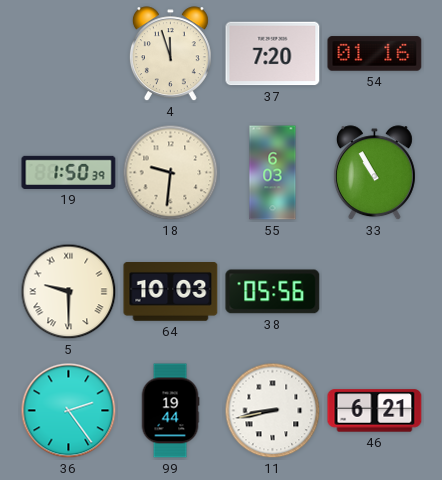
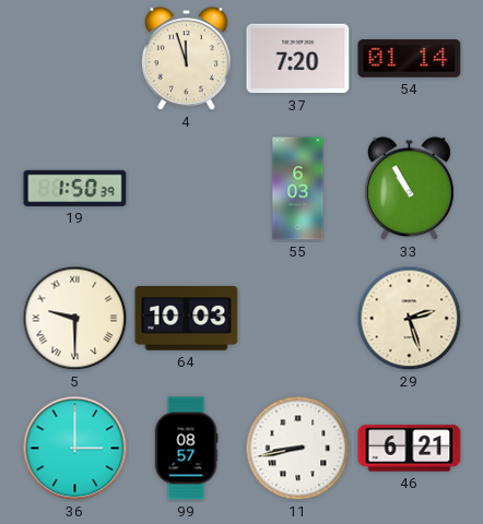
54: 01:16 -> 01:14
18: 9:31 -> none
38: 05:56 -> none
29: none -> 2:27
36: 2:24 -> 3:00
99: 19:44 -> 08:57
